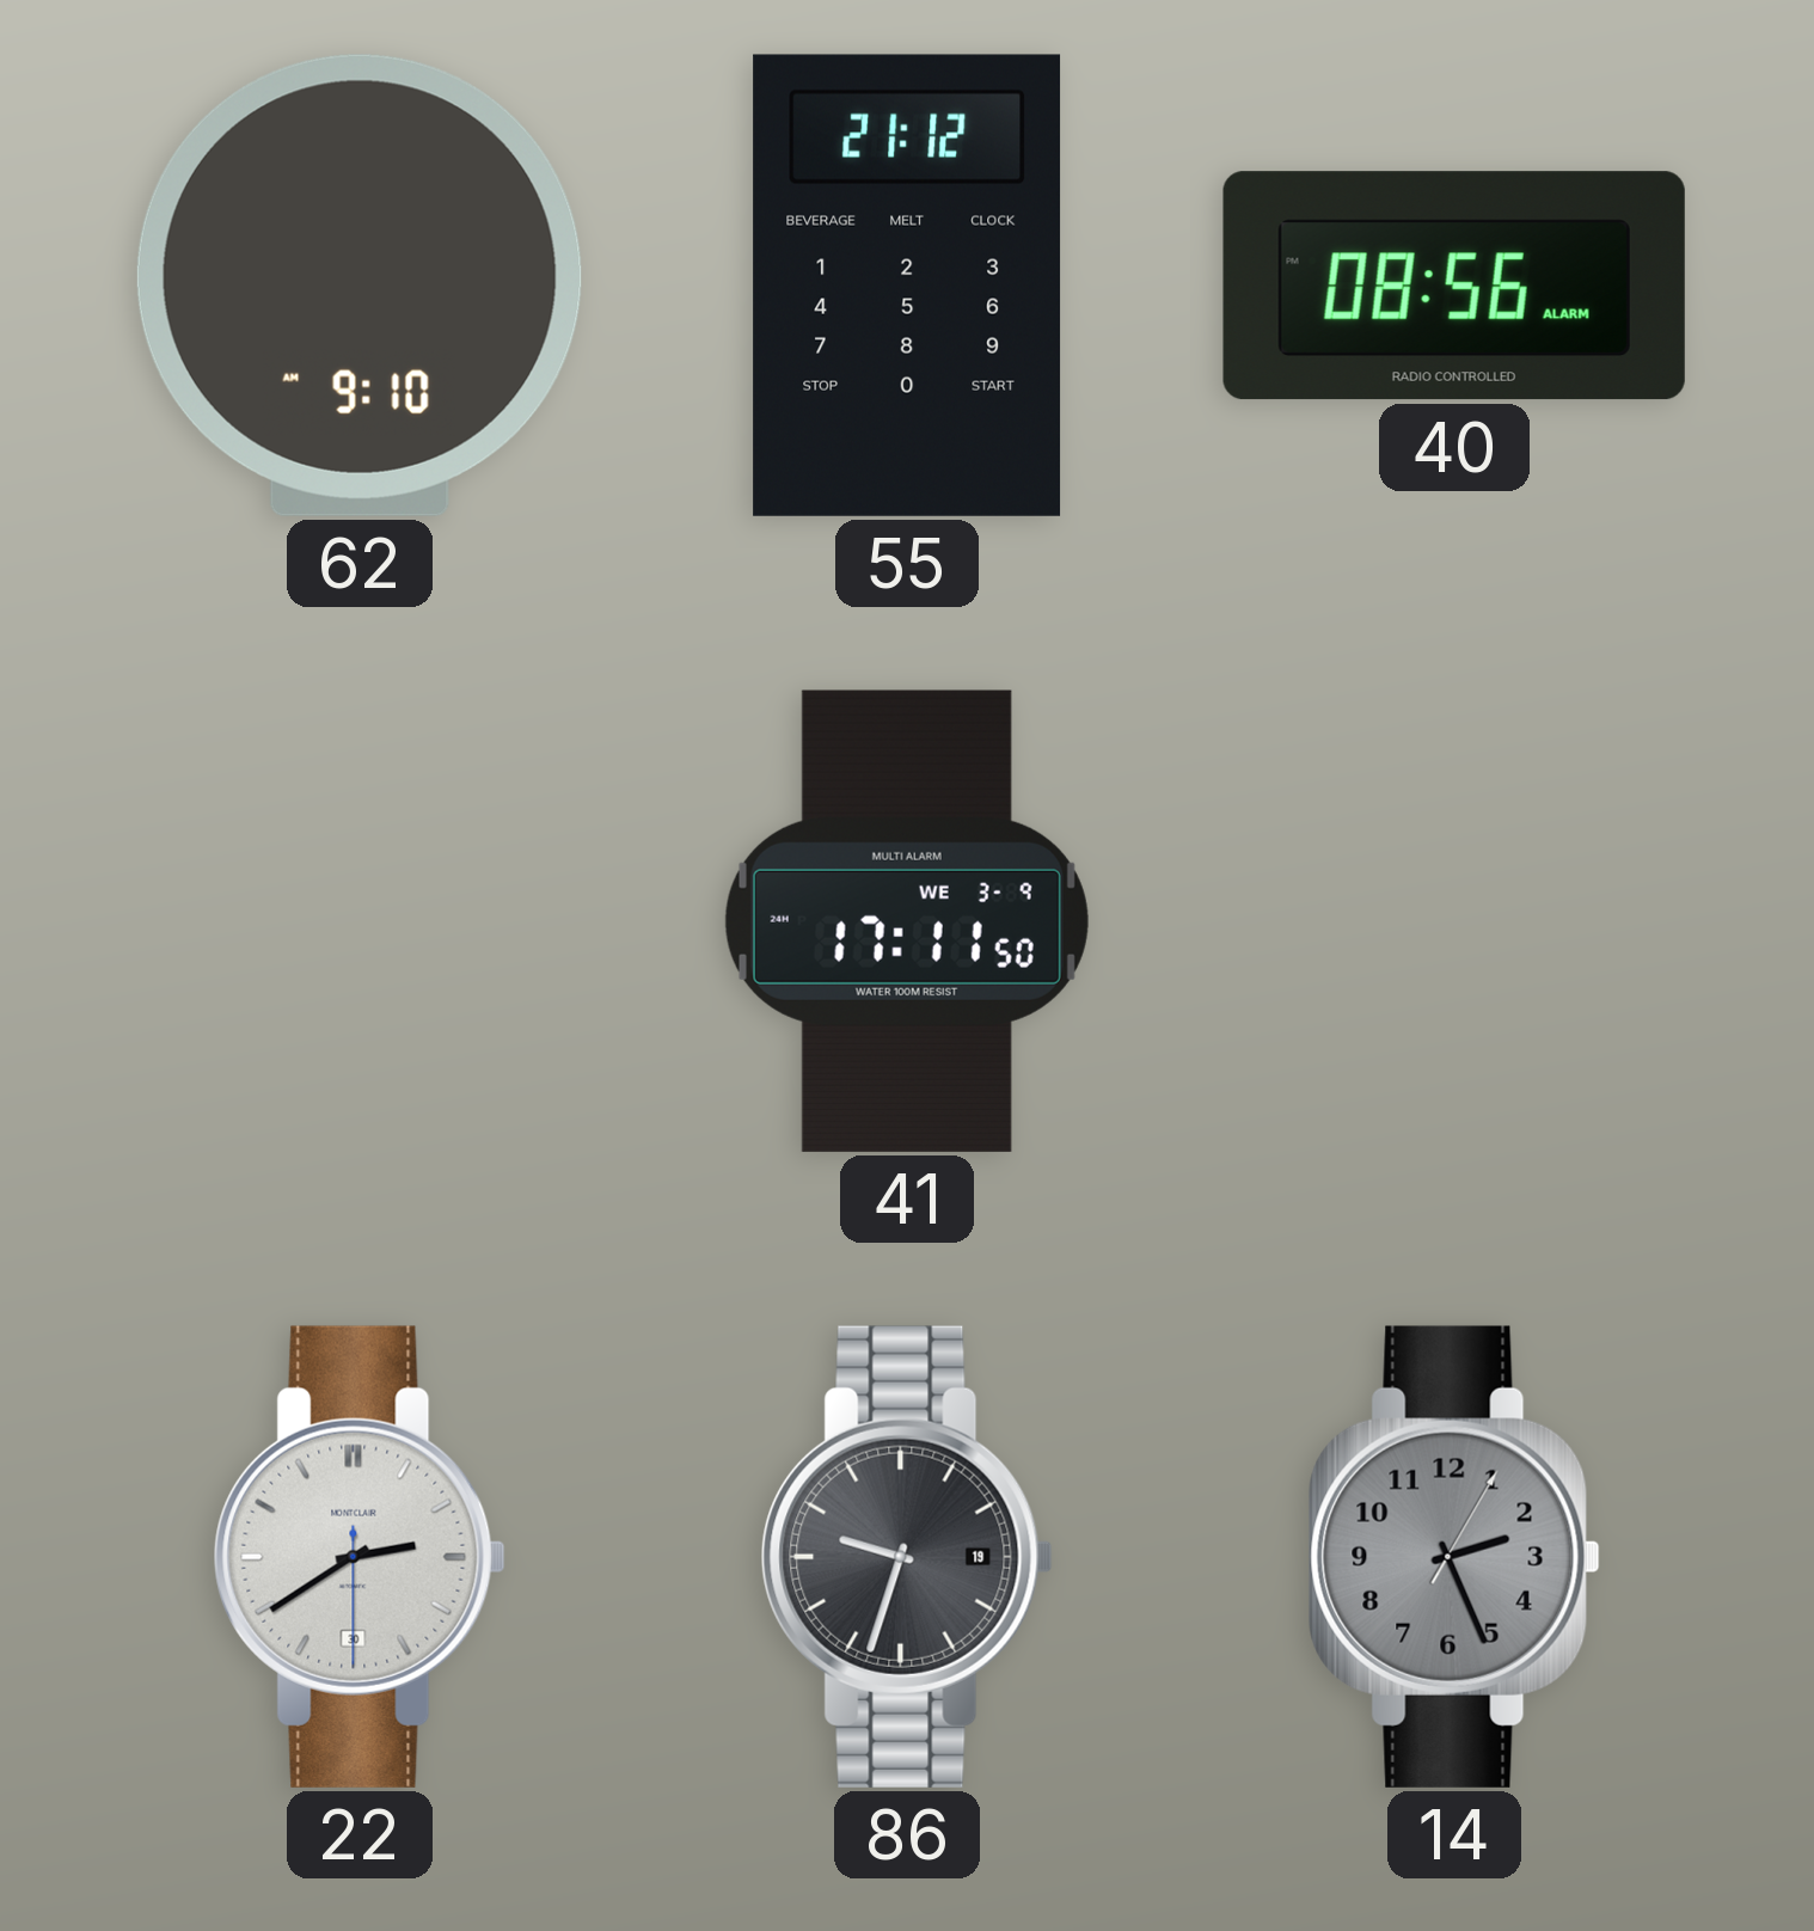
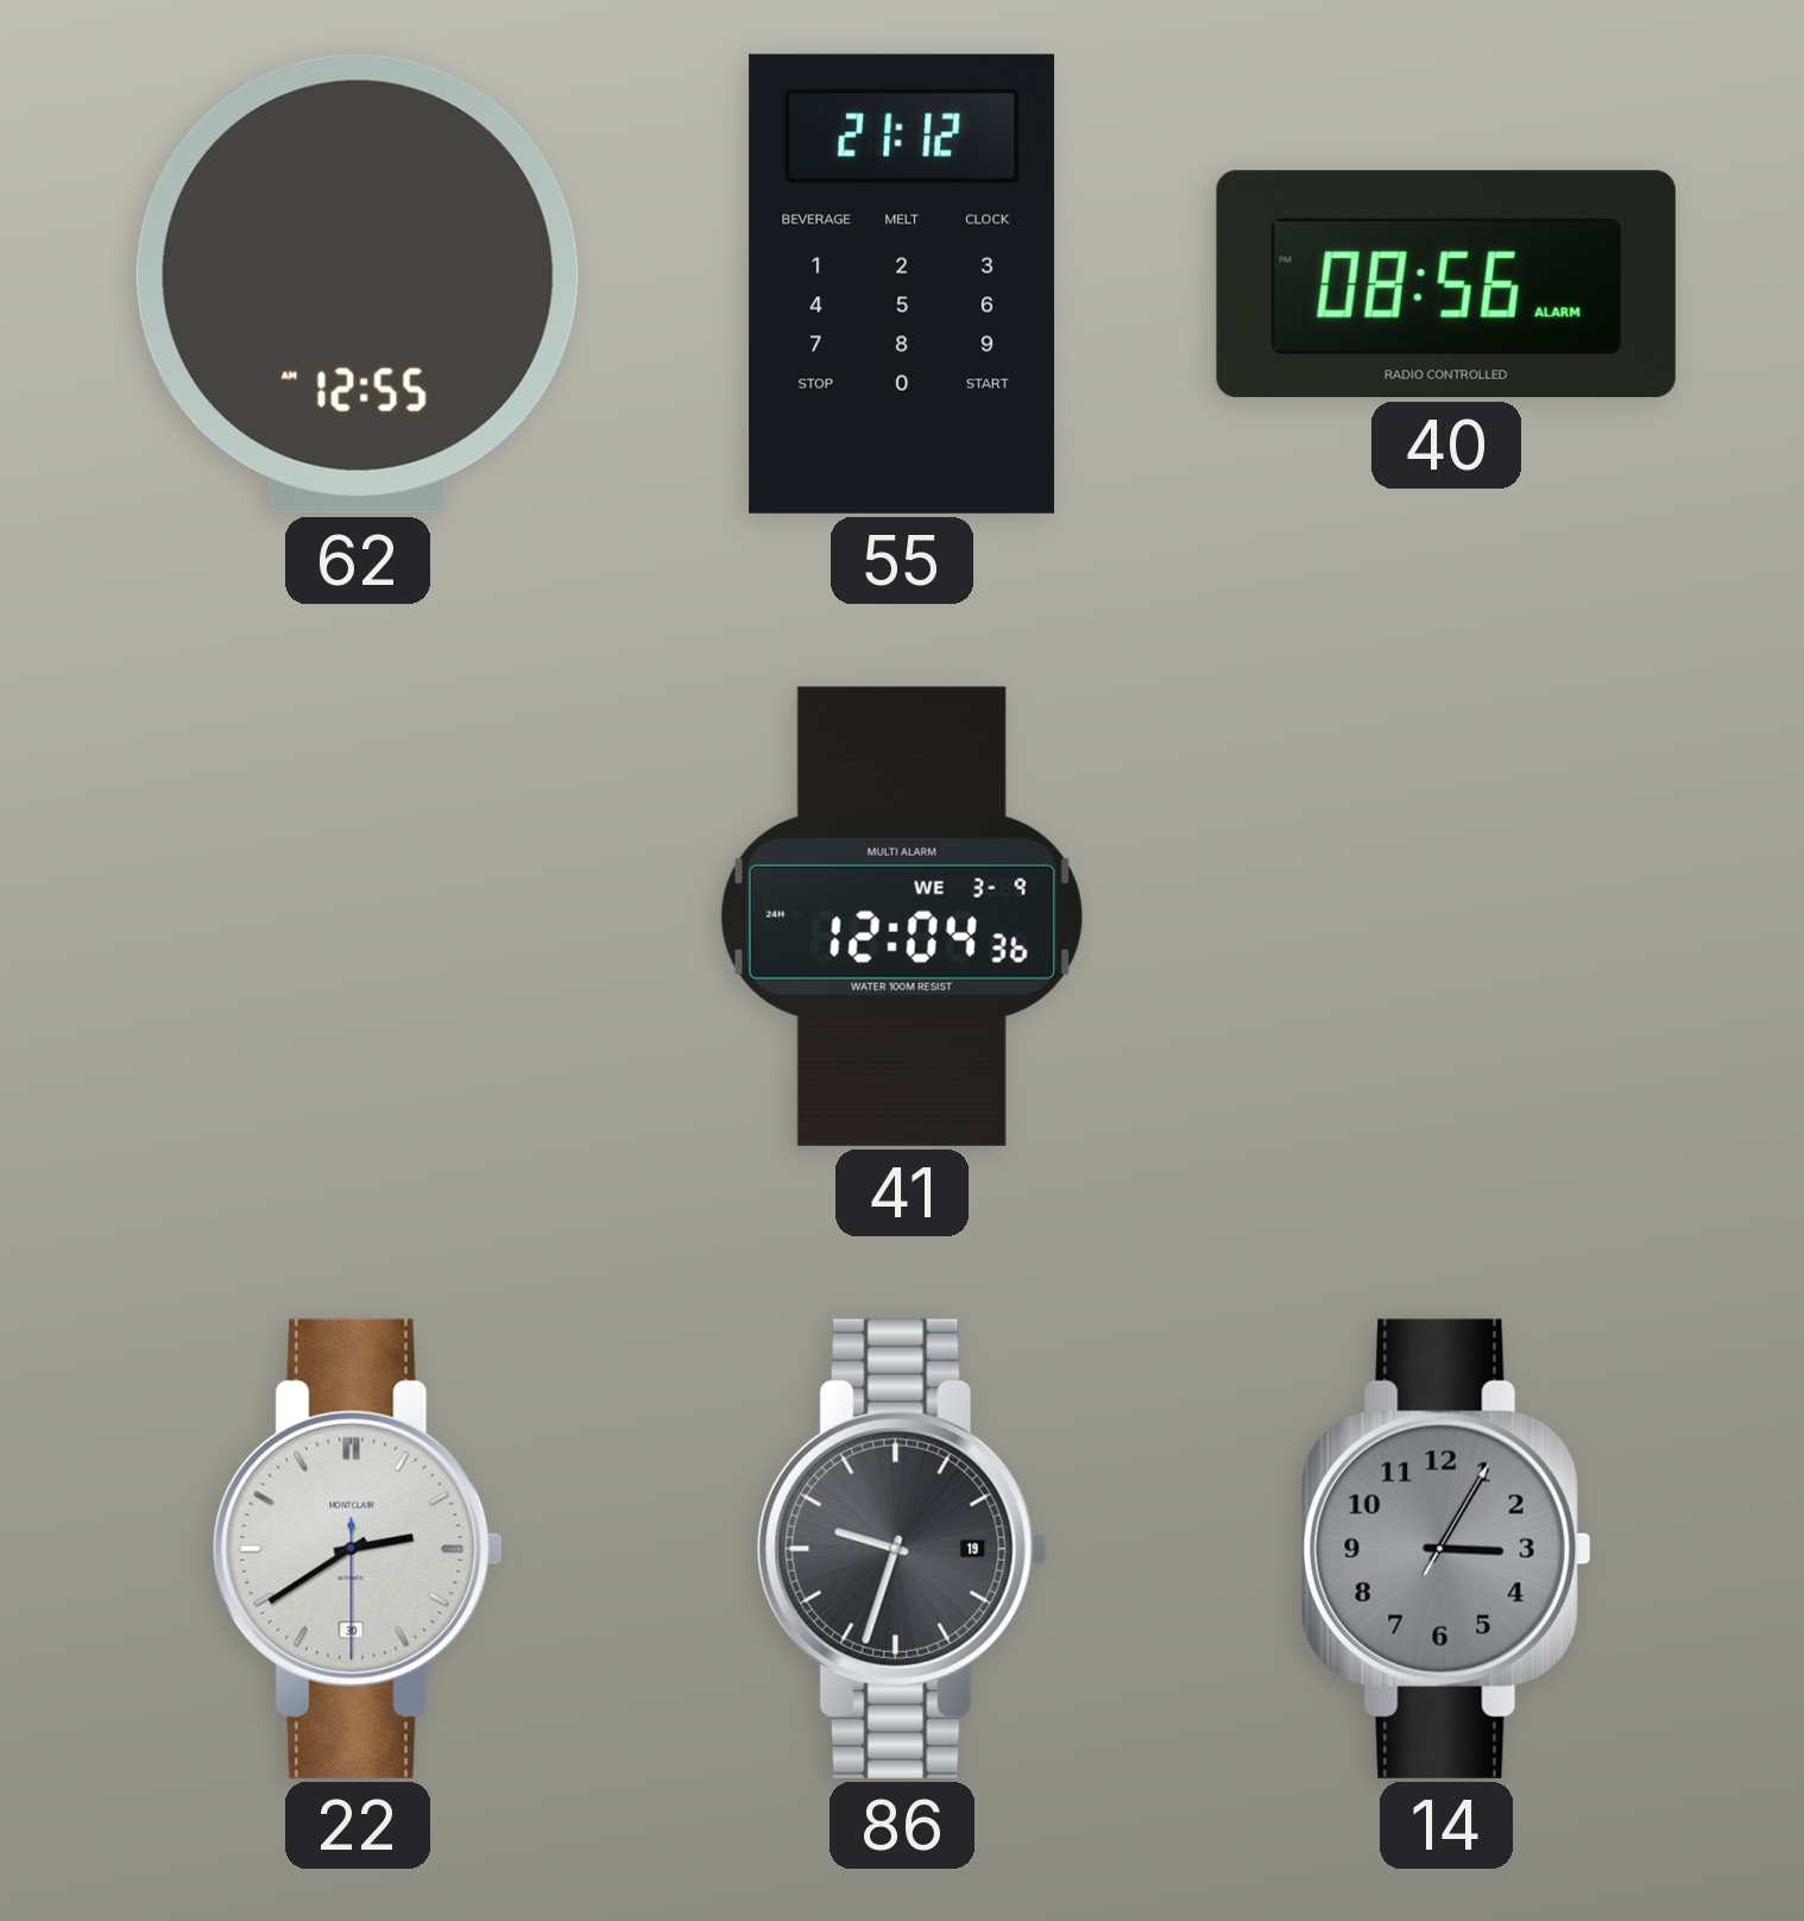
62: 9:10 -> 12:55
41: 17:11 -> 12:04
14: 2:26 -> 3:05
